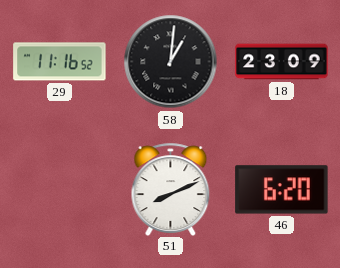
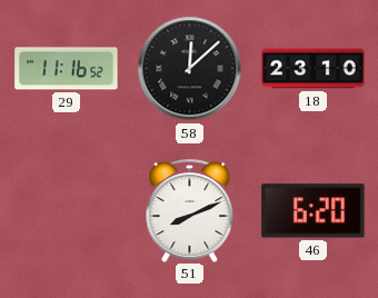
58: 1:01 -> 12:08
18: 23:09 -> 23:10
